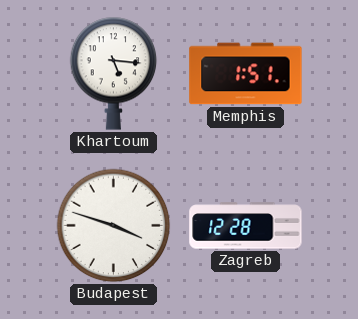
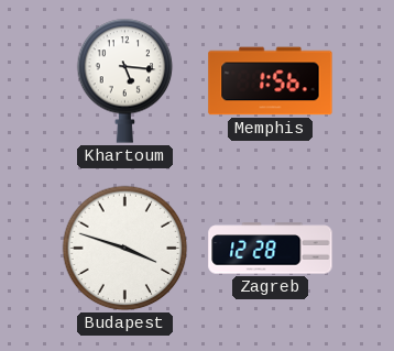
Memphis: 1:51 -> 1:56
